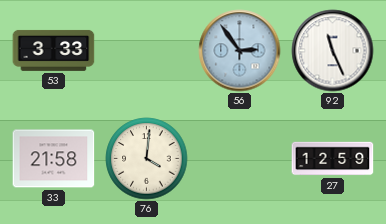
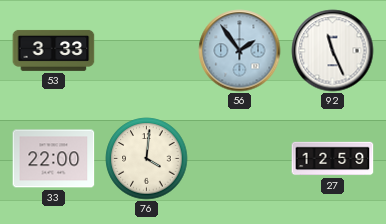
56: 2:54 -> 1:54
33: 21:58 -> 22:00
